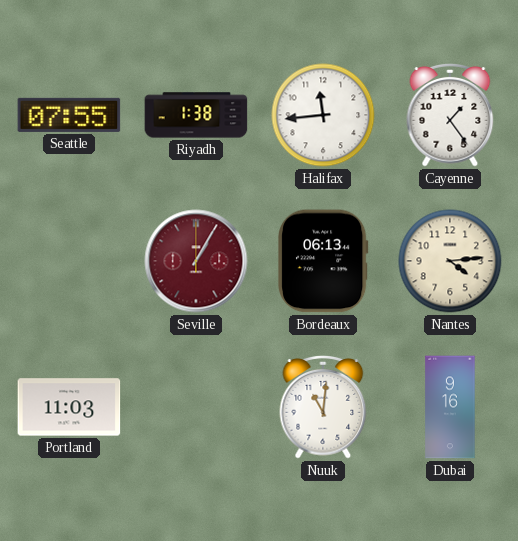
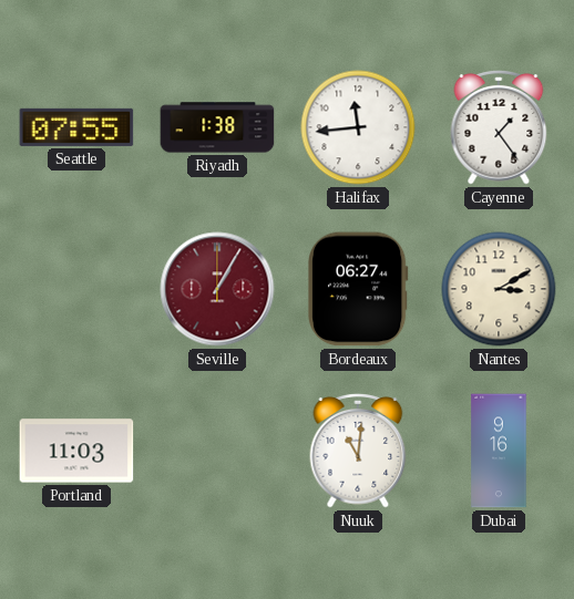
Bordeaux: 06:13 -> 06:27
Nantes: 4:14 -> 3:10
